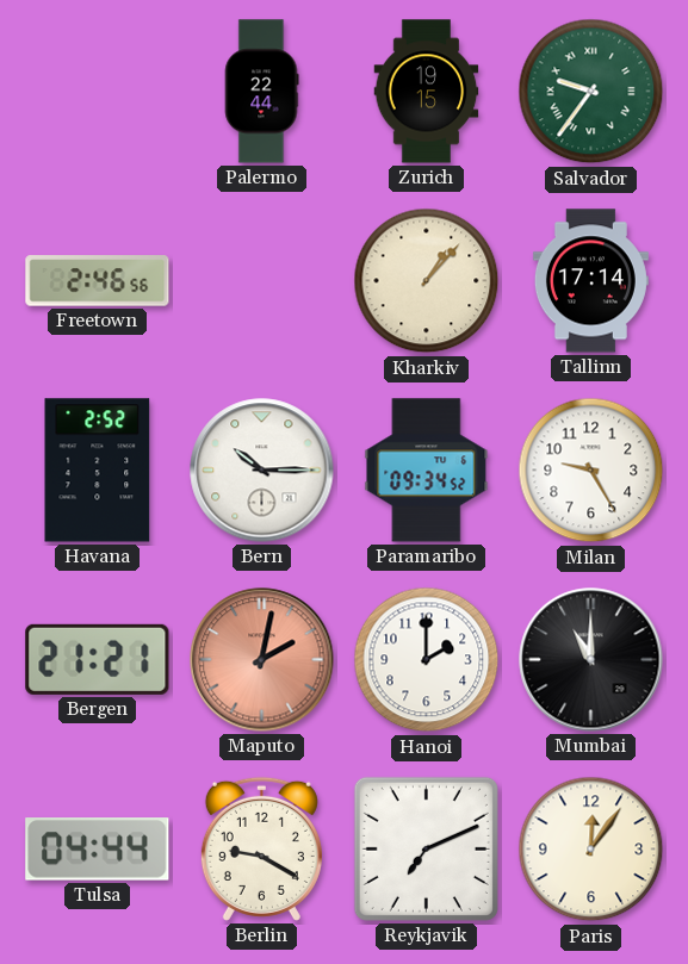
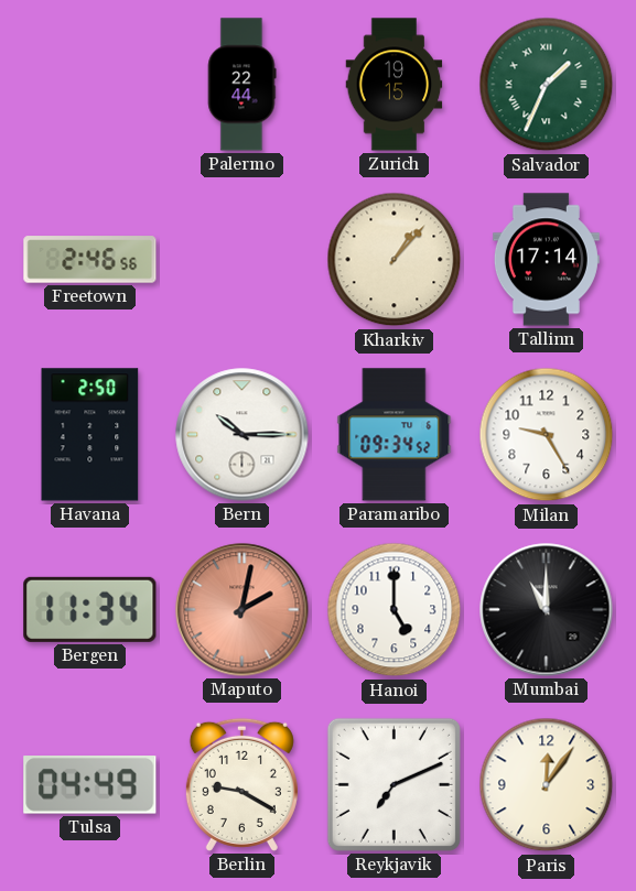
Salvador: 9:36 -> 1:34
Havana: 2:52 -> 2:50
Bergen: 21:21 -> 11:34
Hanoi: 2:00 -> 5:00
Tulsa: 04:44 -> 04:49
